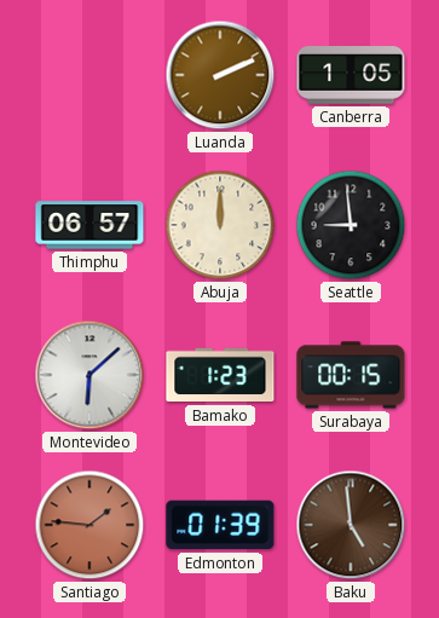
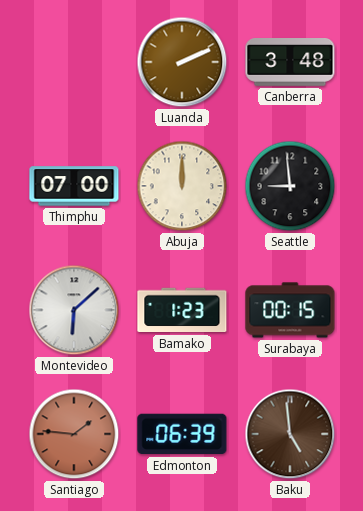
Canberra: 1:05 -> 3:48
Thimphu: 06:57 -> 07:00
Edmonton: 01:39 -> 06:39
